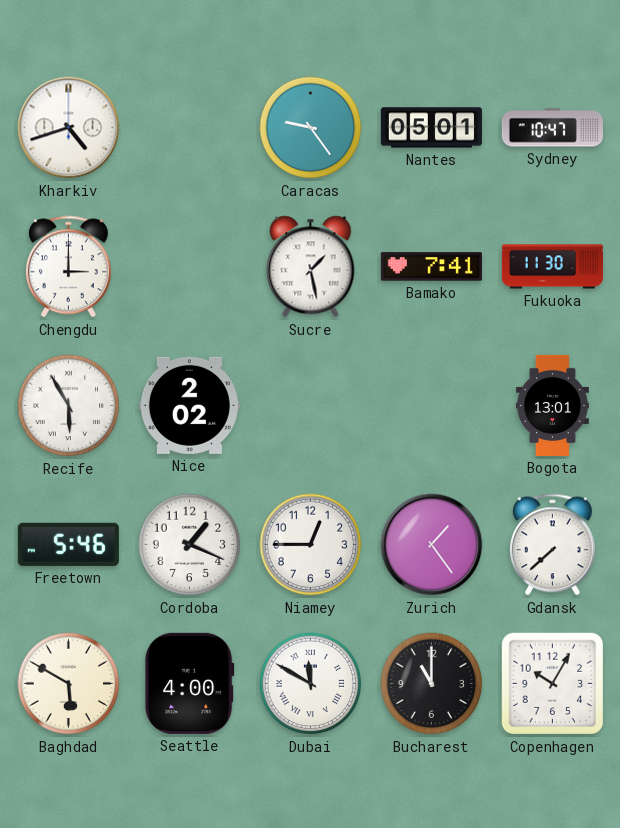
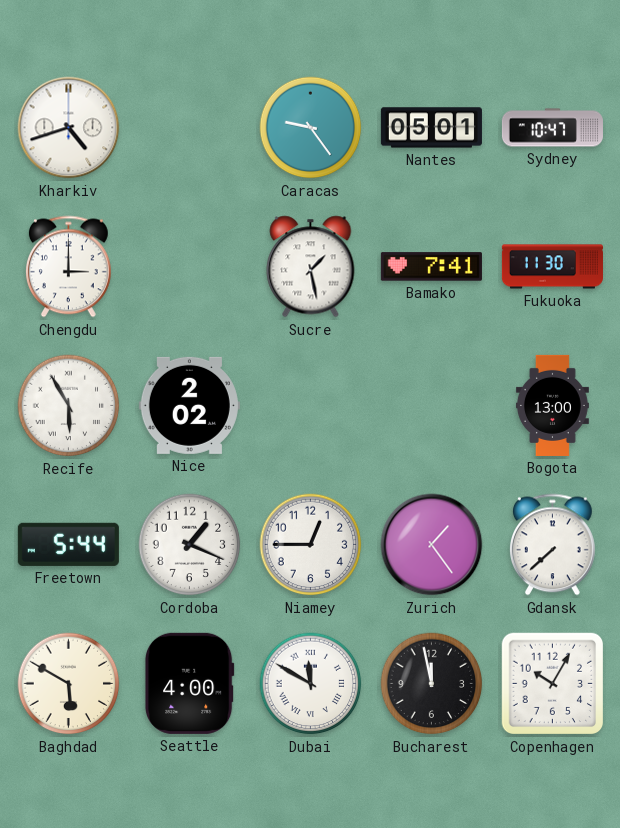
Bogota: 13:01 -> 13:00
Freetown: 5:46 -> 5:44
Bucharest: 11:00 -> 11:58
